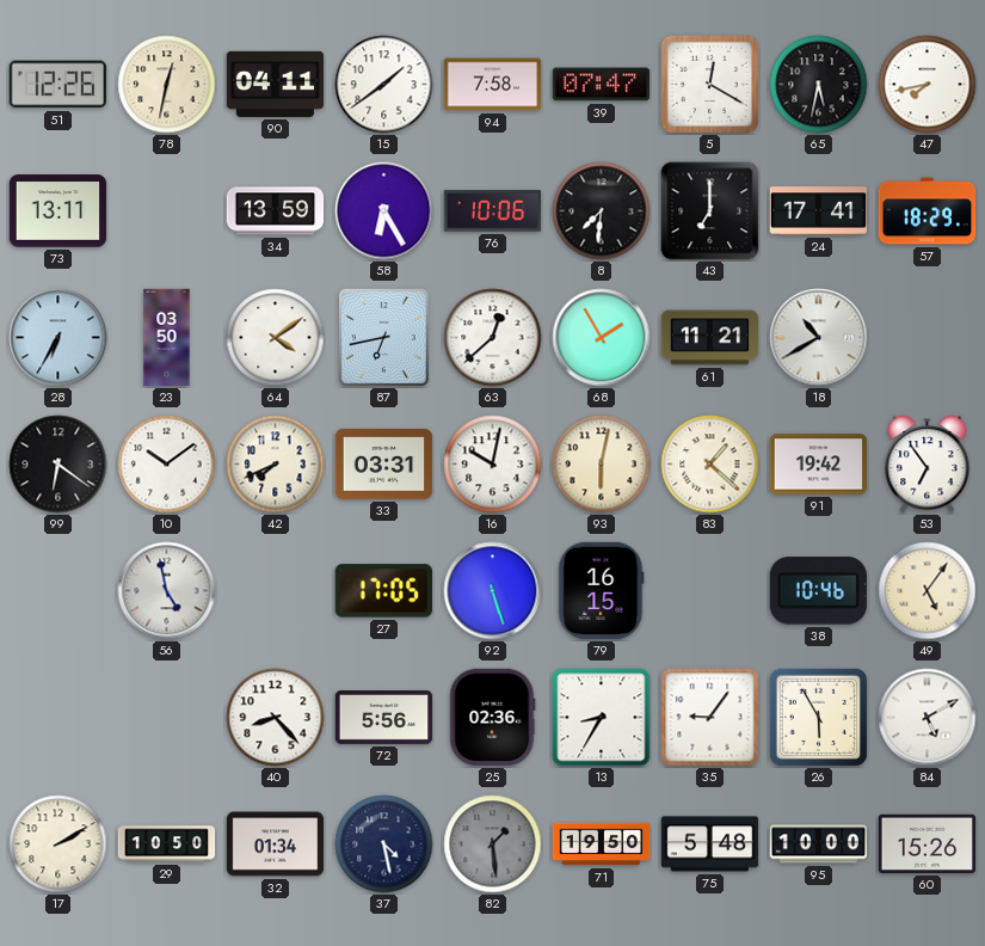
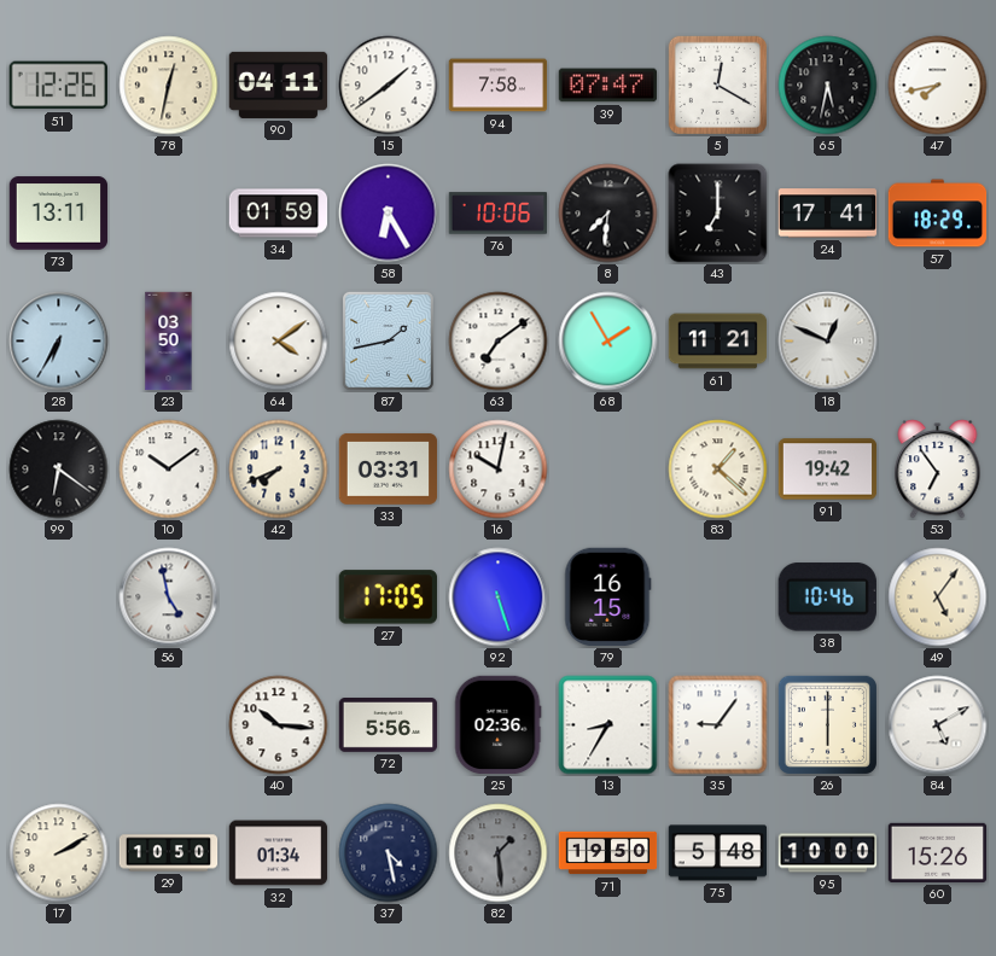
34: 13:59 -> 01:59
87: 6:43 -> 1:43
63: 12:38 -> 7:09
18: 10:40 -> 12:49
93: 6:02 -> none
40: 8:23 -> 10:16
26: 5:55 -> 6:00
